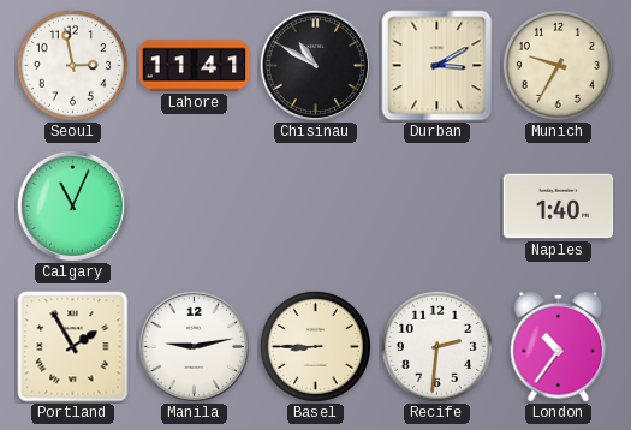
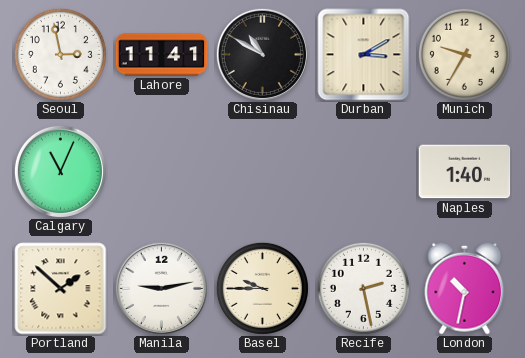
Portland: 1:55 -> 1:52
Basel: 8:45 -> 9:45
Recife: 2:31 -> 2:28
London: 10:36 -> 10:32
